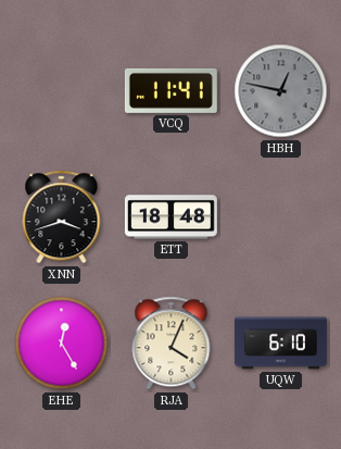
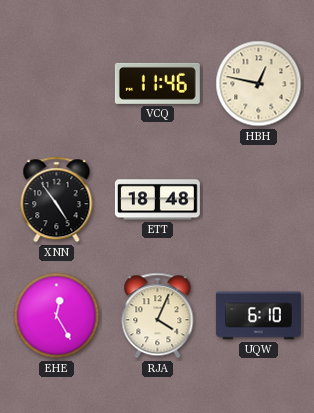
VCQ: 11:41 -> 11:46
HBH dial: grey -> cream
XNN: 3:42 -> 4:54
